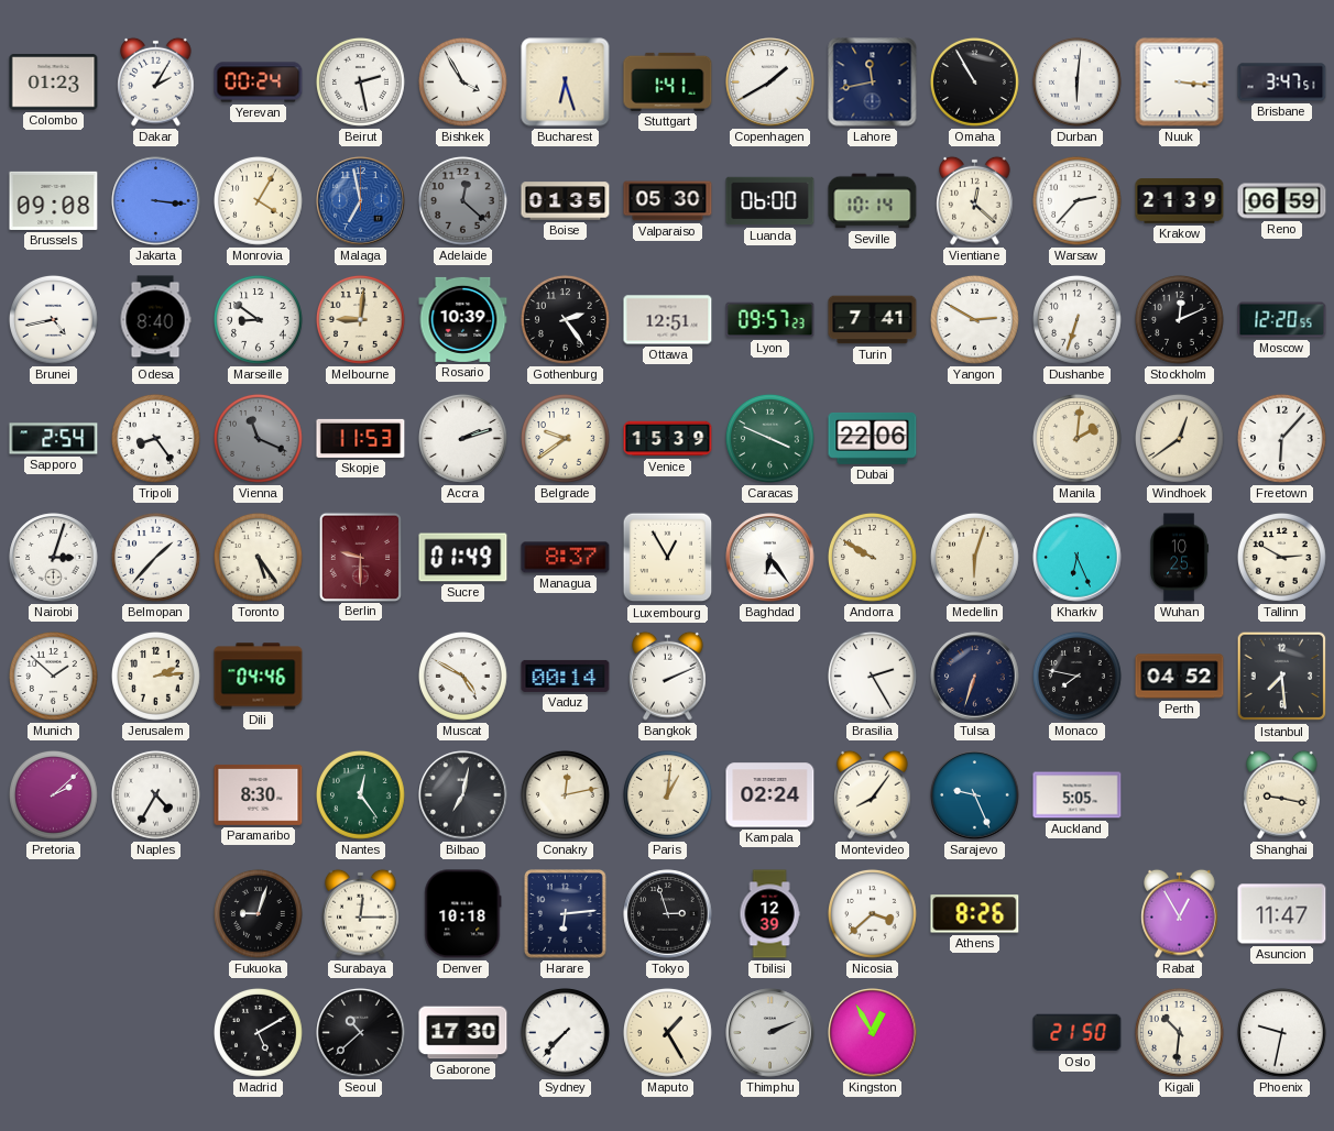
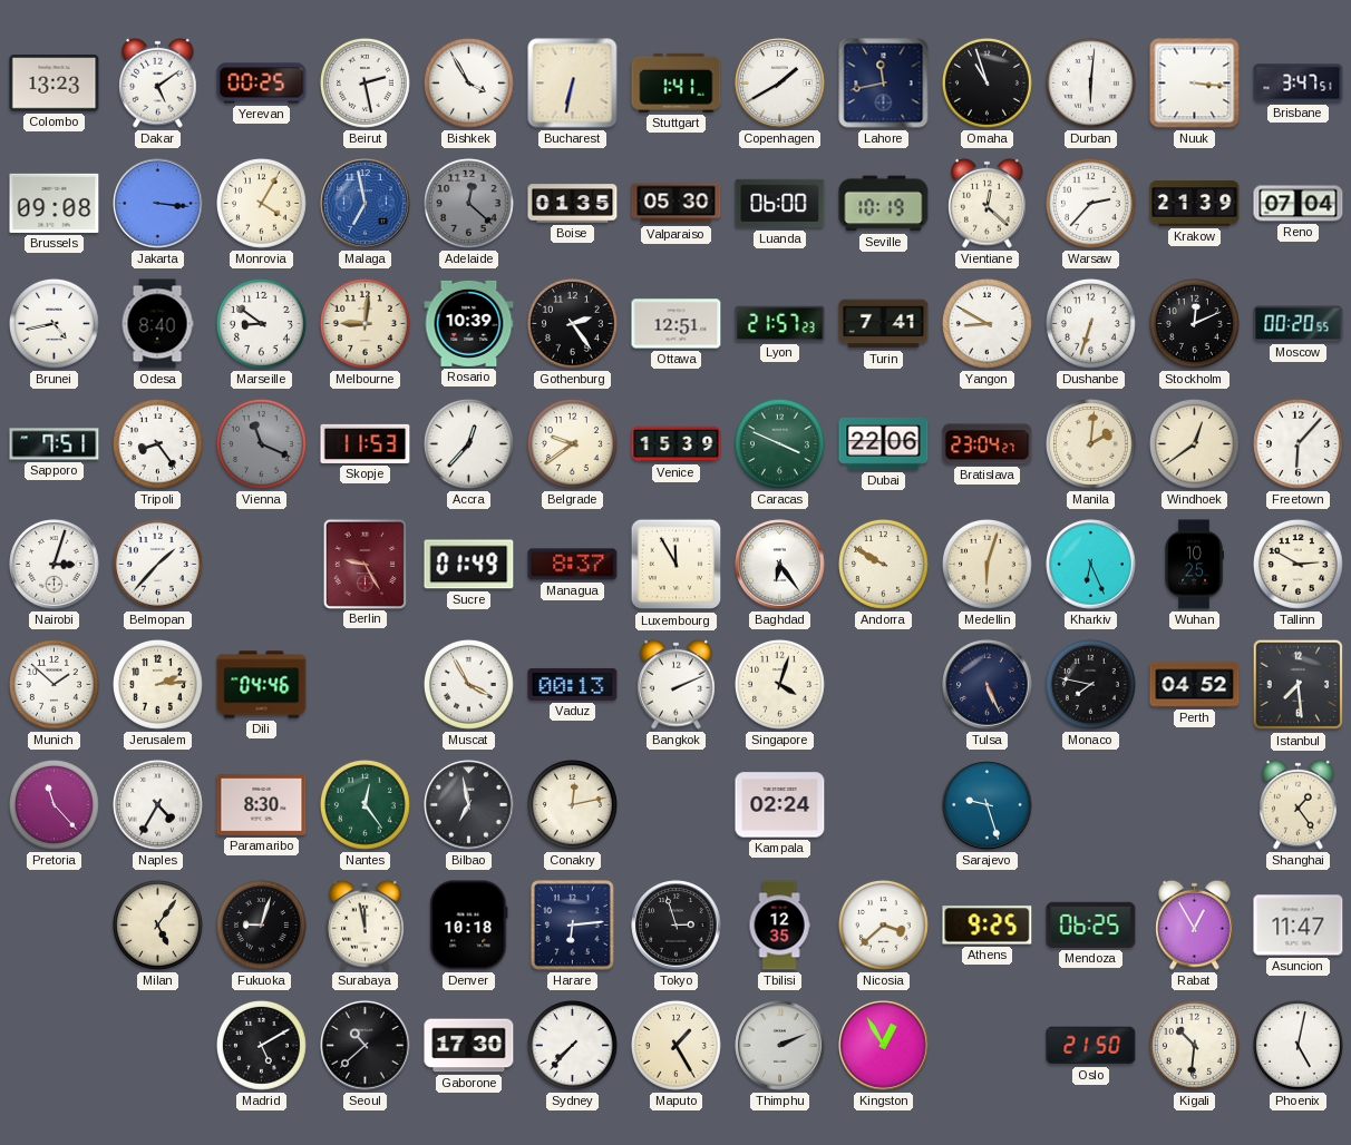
Colombo: 01:23 -> 13:23
Dakar: 2:05 -> 5:09
Yerevan: 00:24 -> 00:25
Bucharest: 6:27 -> 6:32
Omaha: 10:55 -> 10:57
Seville: 10:14 -> 10:19
Reno: 06:59 -> 07:04
Lyon: 09:57 -> 21:57
Yangon: 2:50 -> 8:50
Moscow: 12:20 -> 00:20
Sapporo: 2:54 -> 7:51
Accra: 2:12 -> 12:37
Bratislava: none -> 23:04
Toronto: 5:24 -> none
Berlin: 9:30 -> 9:25
Luxembourg: 12:55 -> 11:55
Muscat: 4:50 -> 3:55
Vaduz: 00:14 -> 00:13
Singapore: none -> 4:03
Brasilia: 2:25 -> none
Tulsa: 6:33 -> 5:26
Pretoria: 2:08 -> 11:23
Bilbao: 7:02 -> 6:58
Paris: 1:01 -> none
Montevideo: 8:06 -> none
Sarajevo: 9:26 -> 9:27
Auckland: 5:05 -> none
Shanghai: 9:17 -> 1:24
Milan: none -> 5:06
Surabaya: 12:15 -> 11:58
Tbilisi: 12:39 -> 12:35
Athens: 8:26 -> 9:25
Mendoza: none -> 06:25
Phoenix: 9:32 -> 5:02
